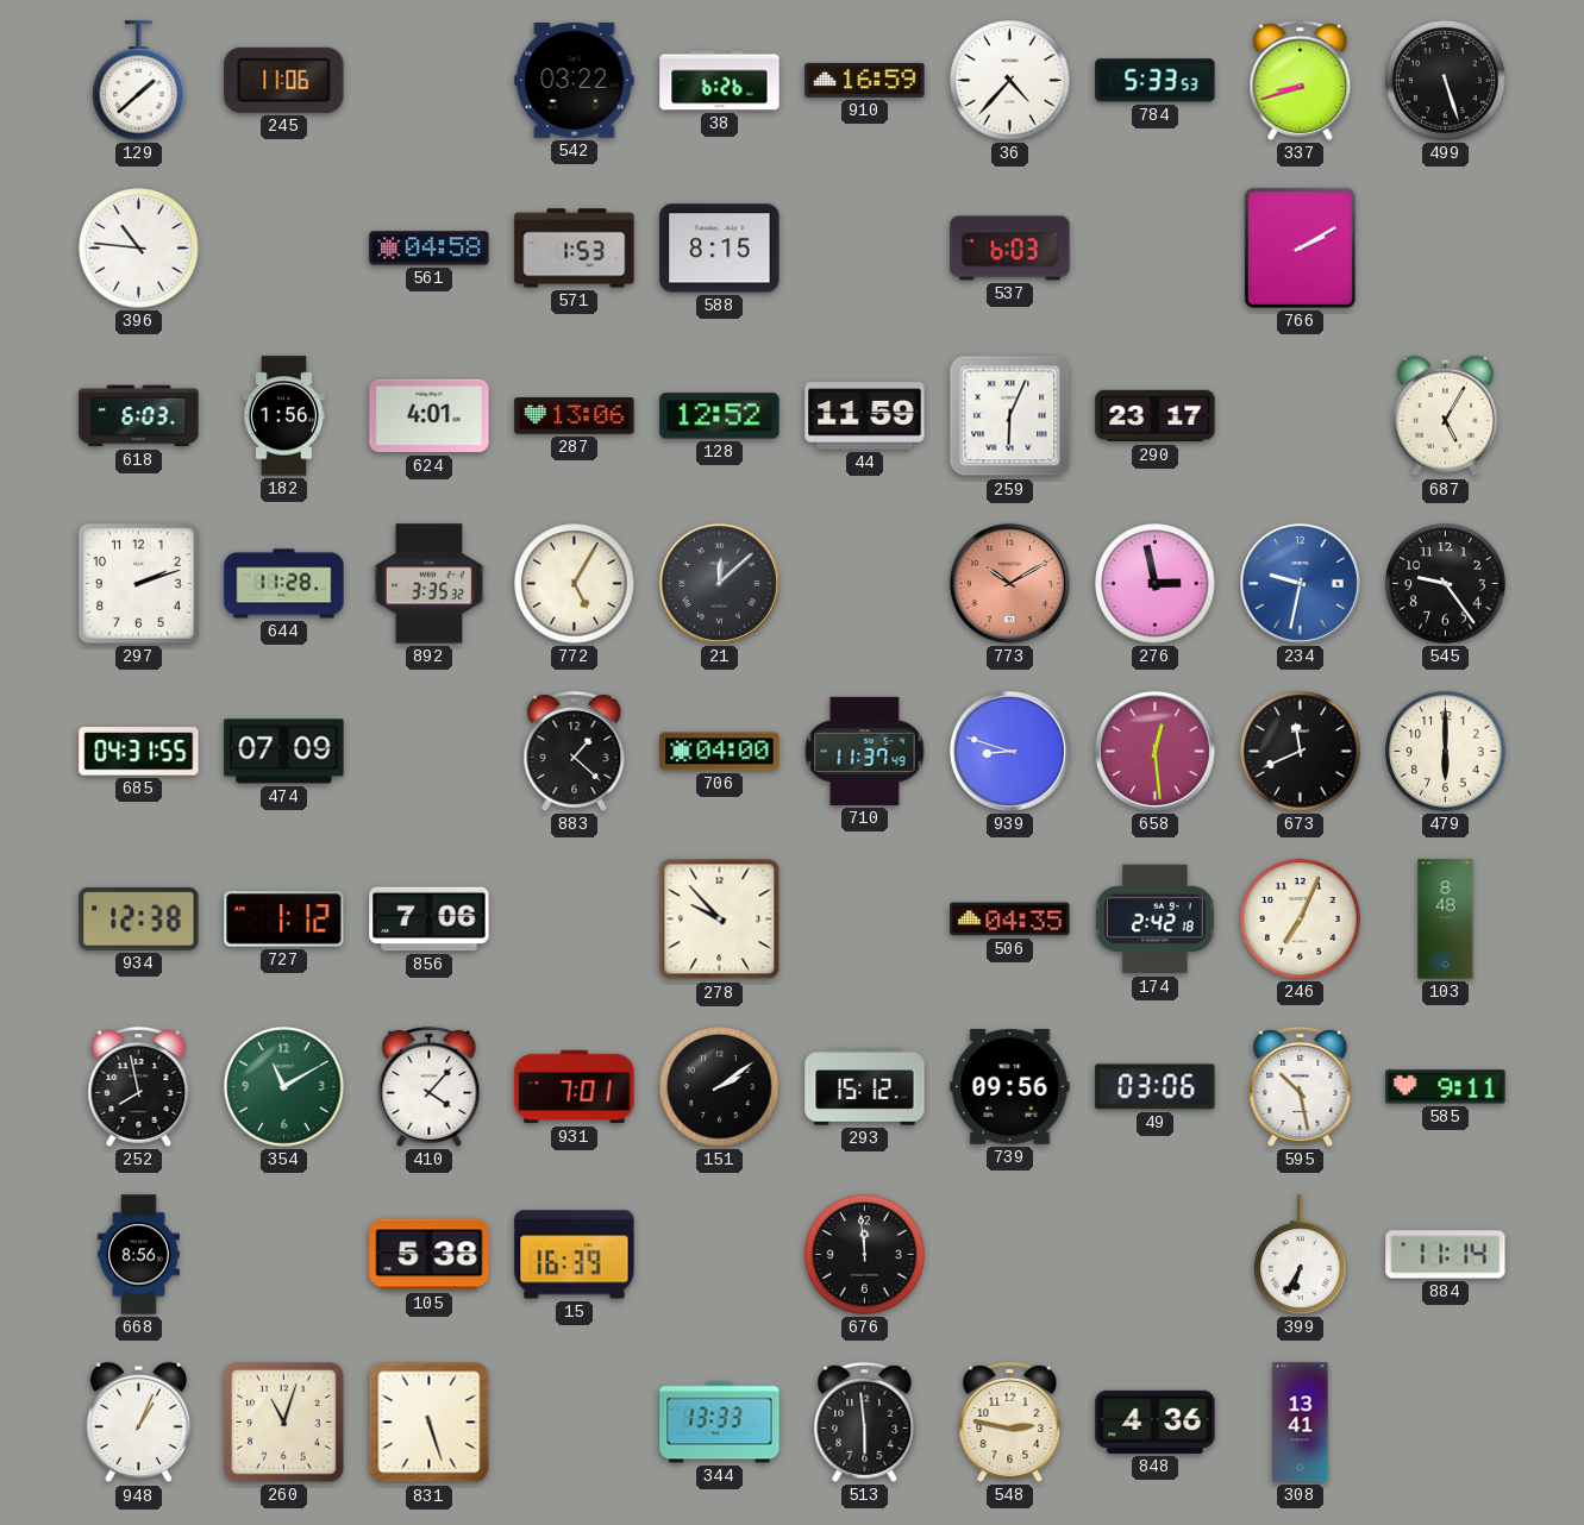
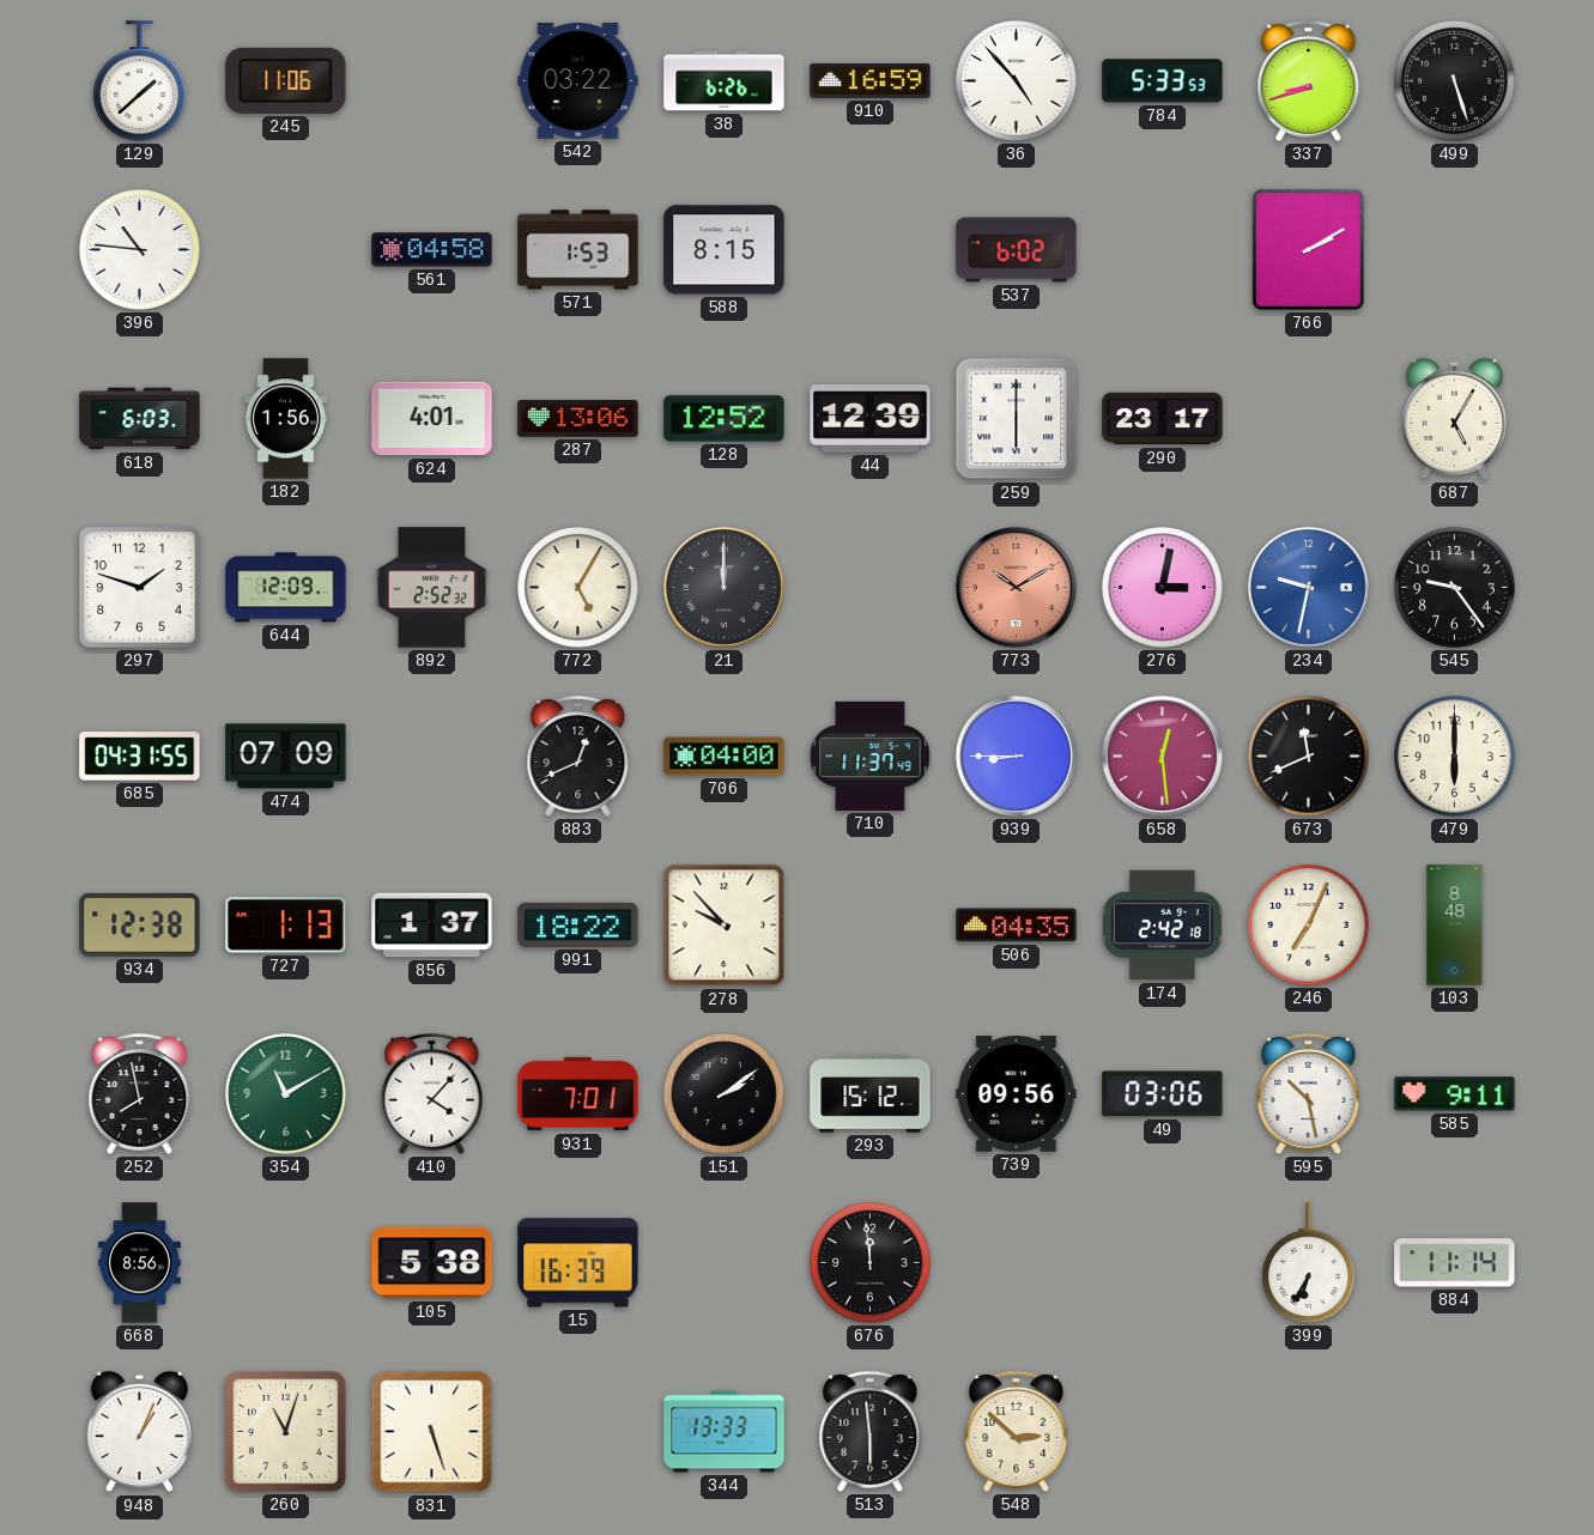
36: 4:37 -> 4:53
537: 6:03 -> 6:02
44: 11:59 -> 12:39
259: 6:04 -> 6:00
297: 2:12 -> 1:48
644: 11:28 -> 12:09
892: 3:35 -> 2:52
21: 12:08 -> 12:00
276: 2:58 -> 3:02
883: 1:22 -> 12:41
939: 8:48 -> 8:45
727: 1:12 -> 1:13
856: 7:06 -> 1:37
991: none -> 18:22
548: 2:47 -> 2:52
848: 4:36 -> none
308: 13:41 -> none
